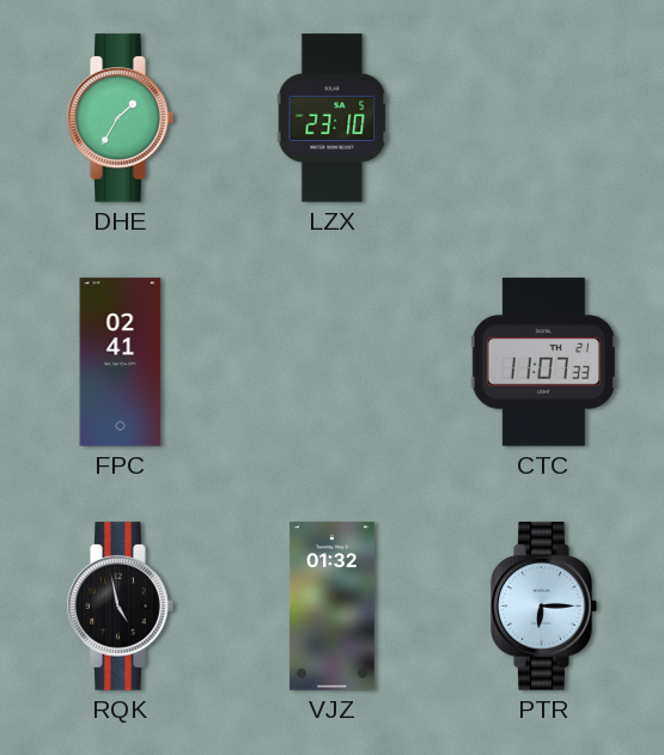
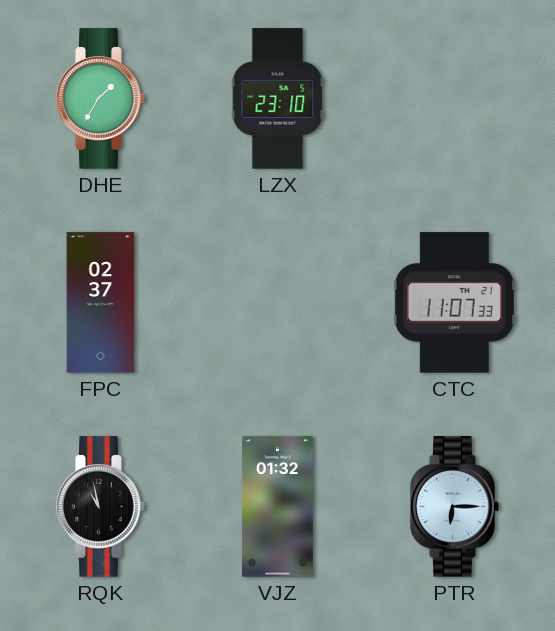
FPC: 02:41 -> 02:37
RQK: 4:58 -> 10:58
